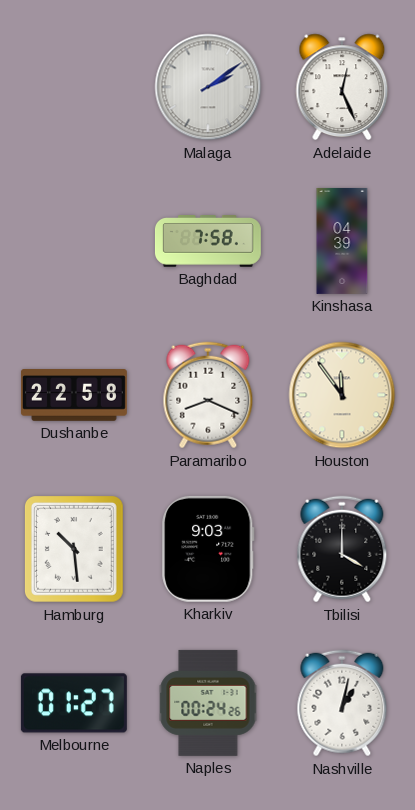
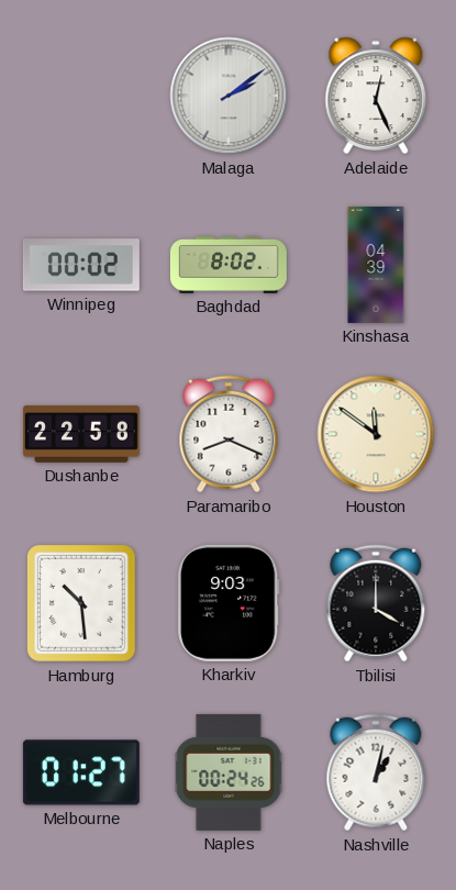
Winnipeg: none -> 00:02
Baghdad: 7:58 -> 8:02
Houston: 11:54 -> 11:51
